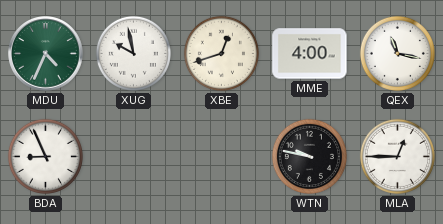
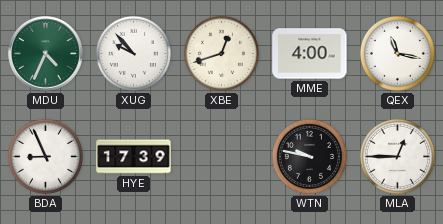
XUG: 9:58 -> 9:53
HYE: none -> 17:39
